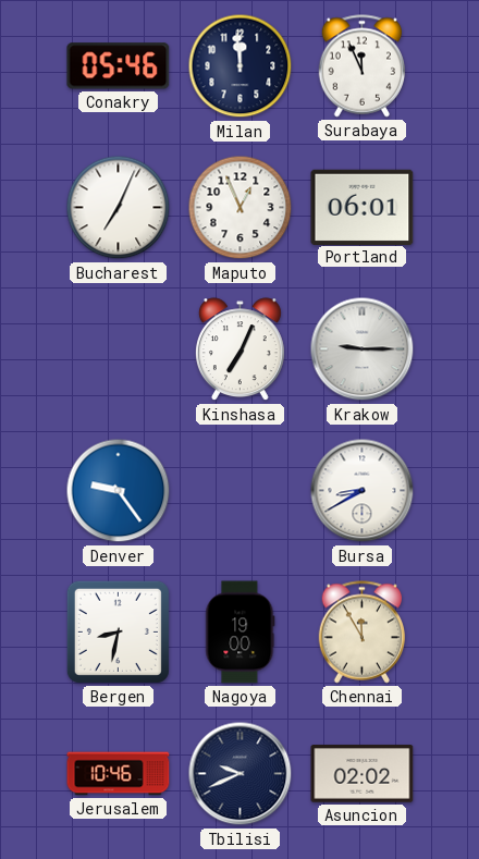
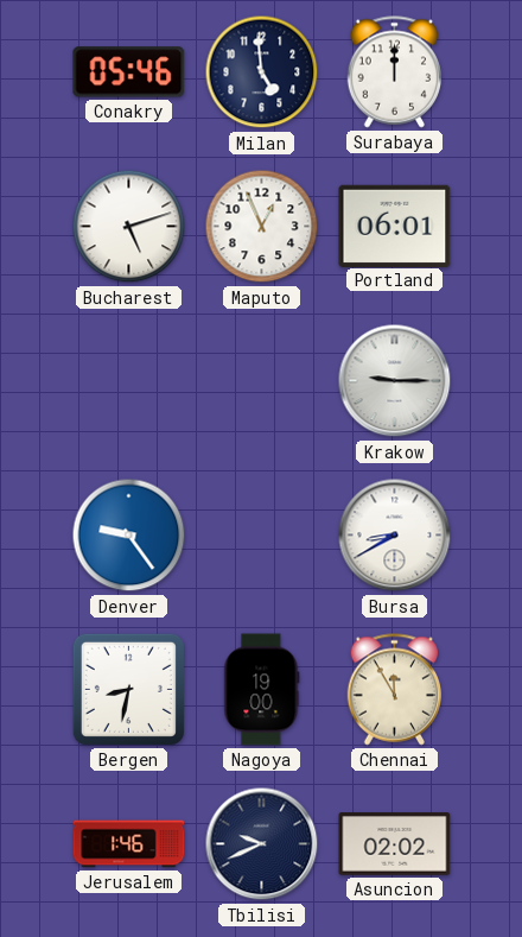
Milan: 11:59 -> 4:59
Surabaya: 11:56 -> 12:00
Bucharest: 7:04 -> 5:12
Kinshasa: 7:04 -> none
Jerusalem: 10:46 -> 1:46
